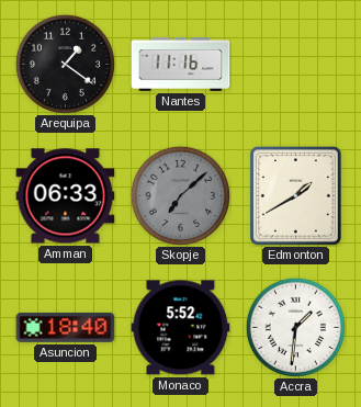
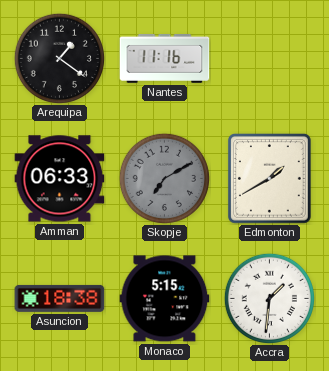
Skopje: 7:08 -> 7:10
Asuncion: 18:40 -> 18:38
Monaco: 5:52 -> 5:15
